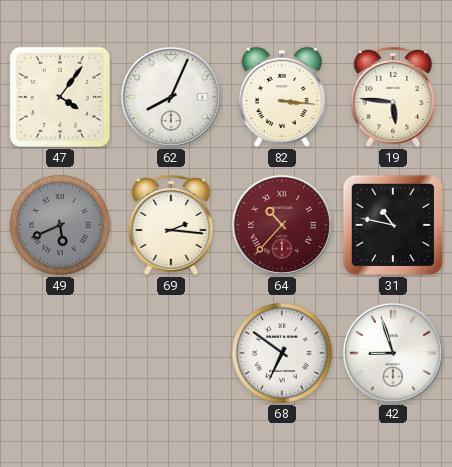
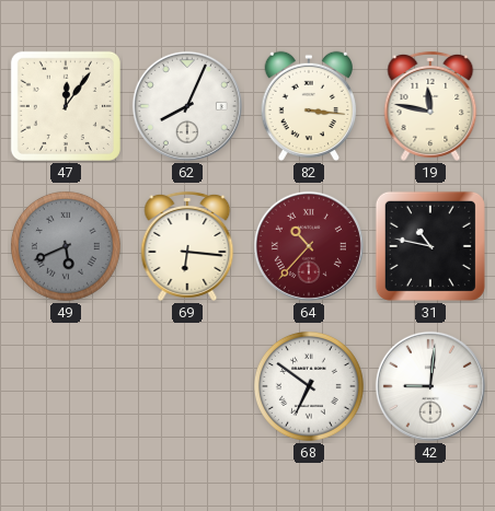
47: 4:06 -> 12:06
19: 5:46 -> 11:47
69: 2:16 -> 6:16
42: 8:57 -> 9:01
